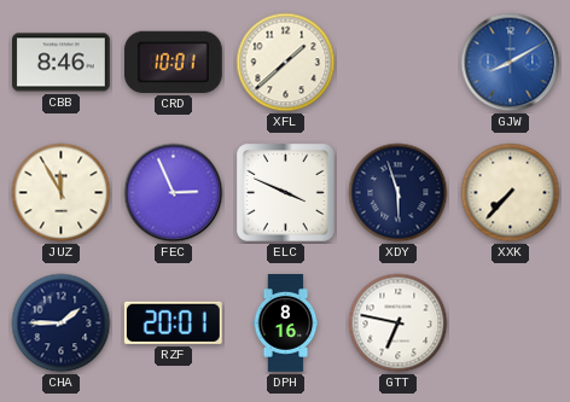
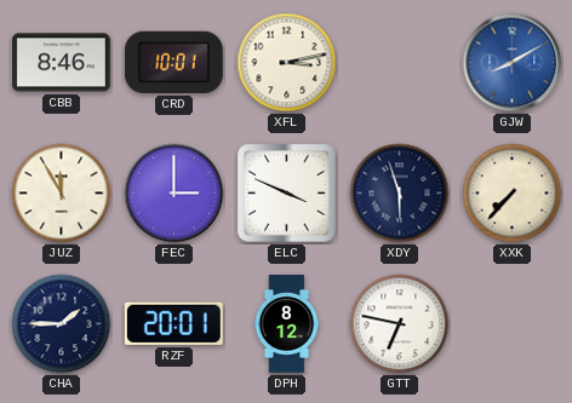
XFL: 1:38 -> 3:13
FEC: 2:56 -> 3:00
DPH: 8:16 -> 8:12
